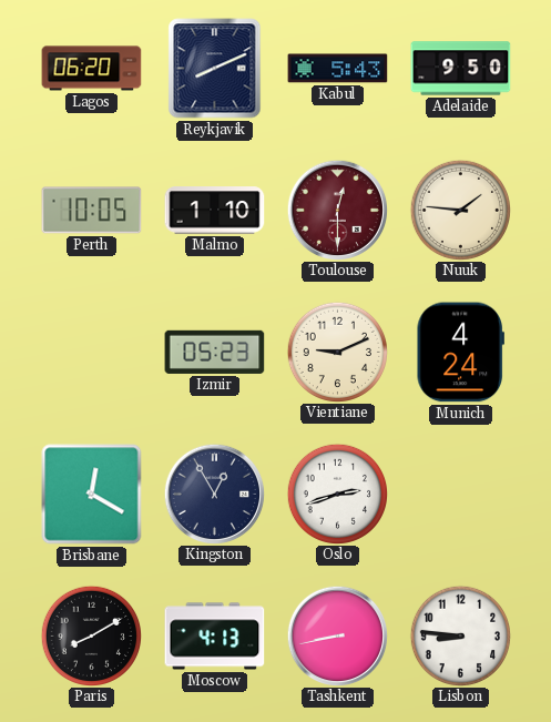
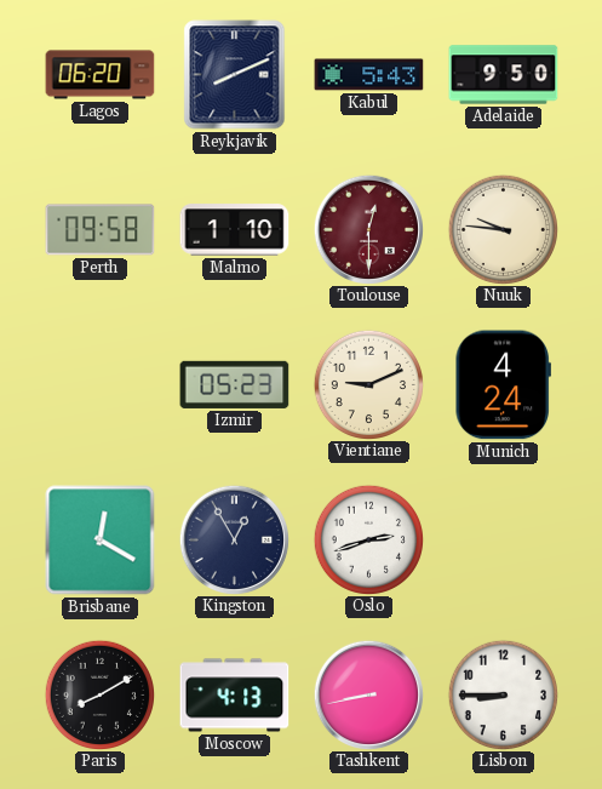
Perth: 10:05 -> 09:58
Nuuk: 1:46 -> 9:46
Lisbon: 8:46 -> 8:45
